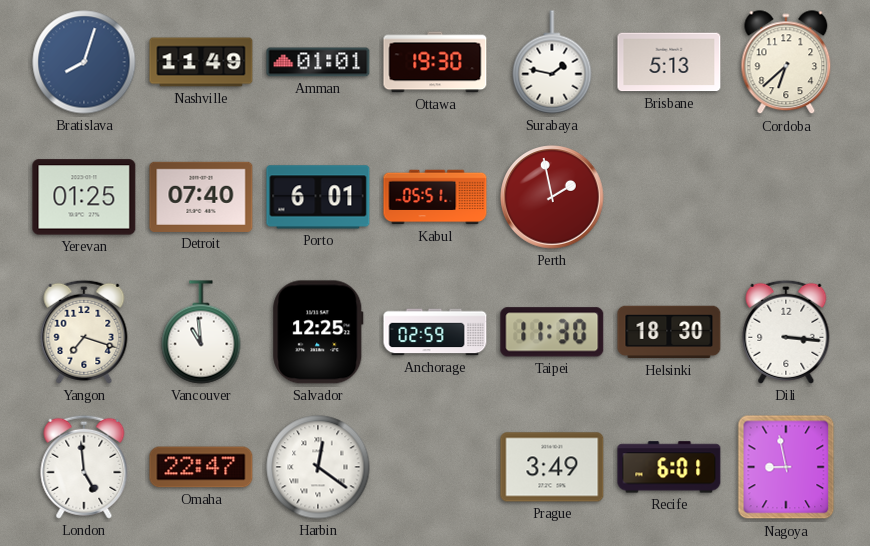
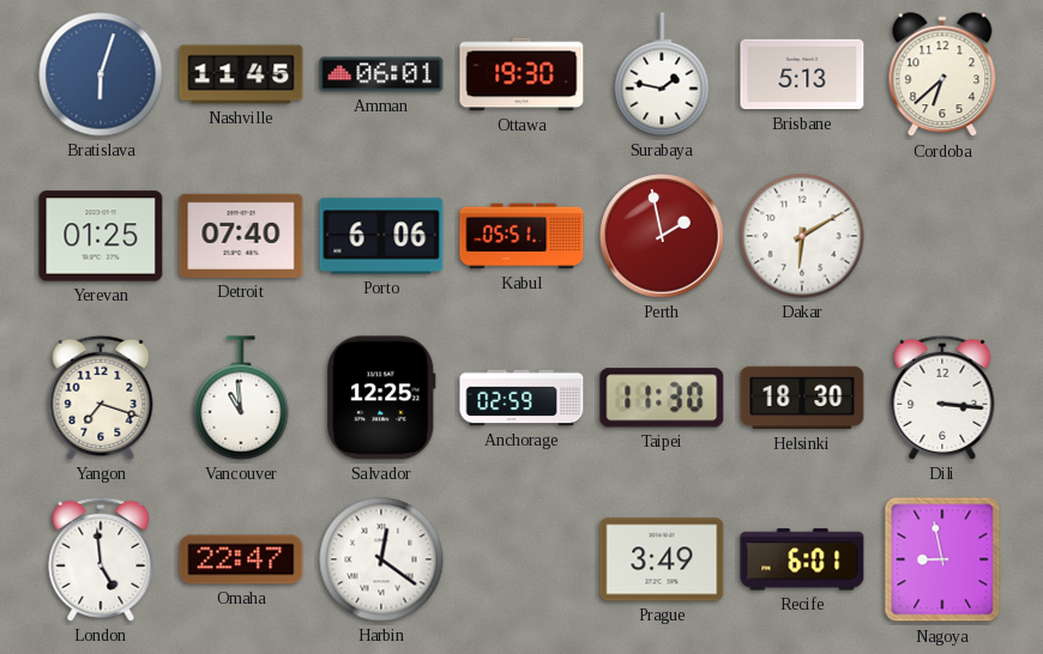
Bratislava: 8:03 -> 6:03
Nashville: 11:49 -> 11:45
Amman: 01:01 -> 06:01
Porto: 6:01 -> 6:06
Dakar: none -> 6:10
